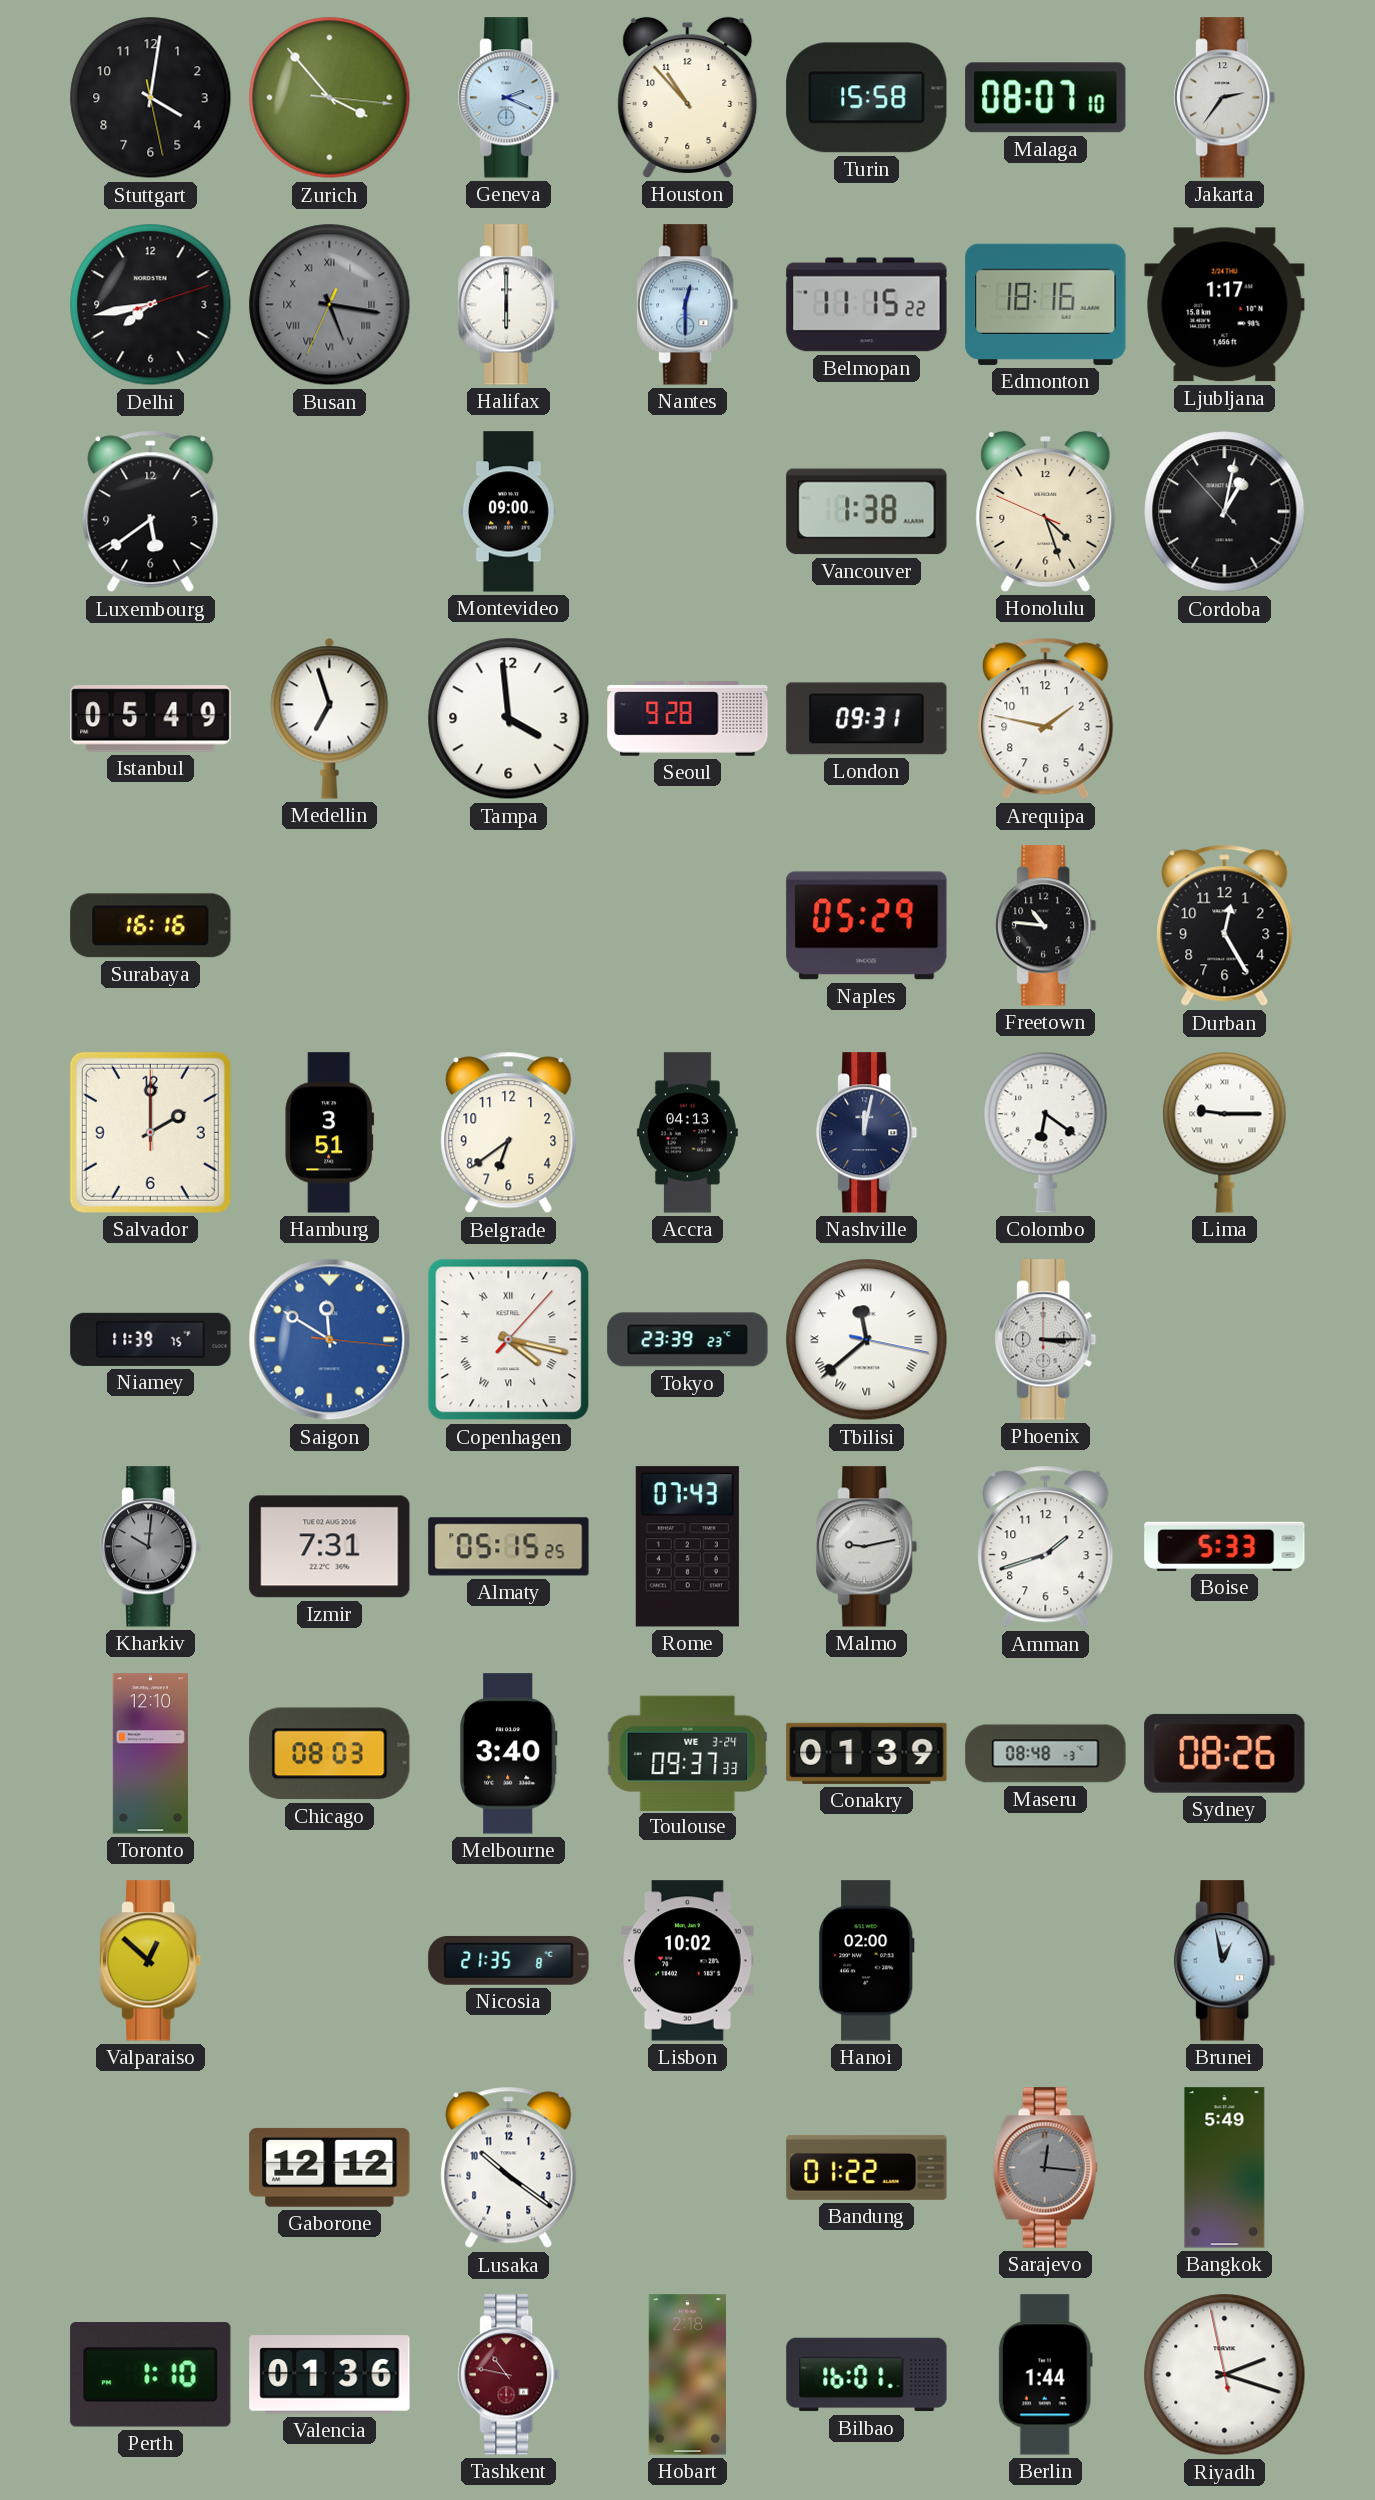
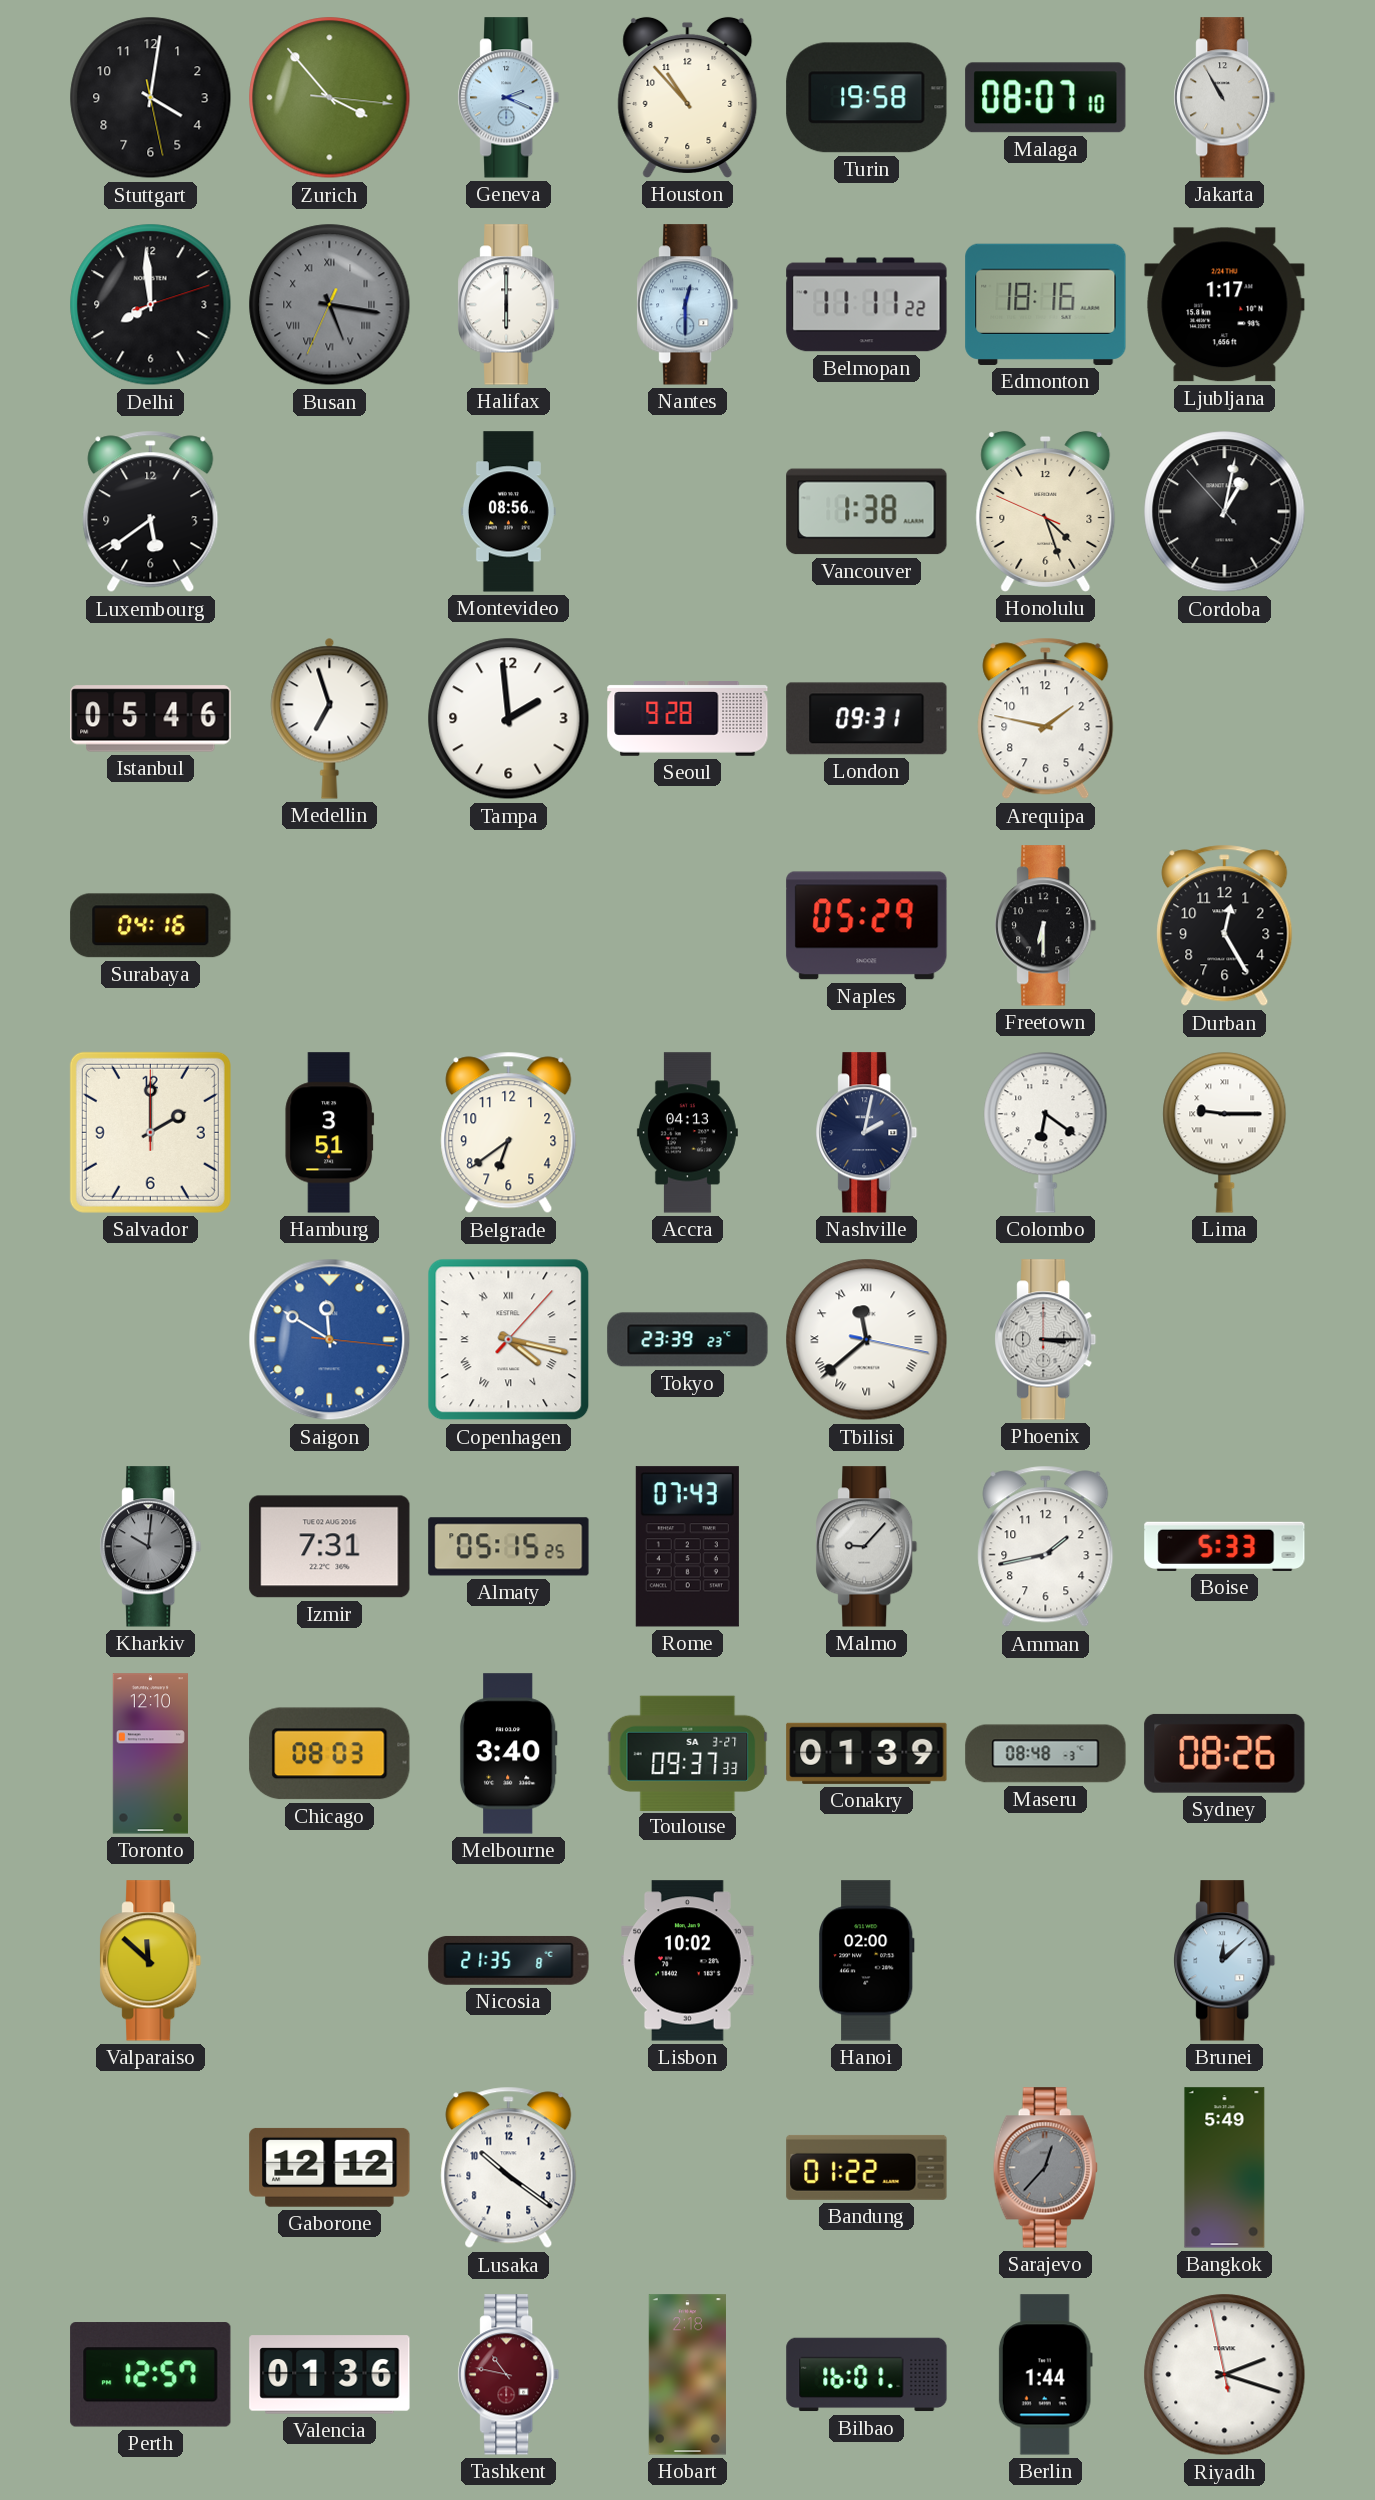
Turin: 15:58 -> 19:58
Jakarta: 2:36 -> 10:55
Delhi: 7:43 -> 7:59
Belmopan: 11:15 -> 11:11
Montevideo: 09:00 -> 08:56
Istanbul: 05:49 -> 05:46
Tampa: 3:59 -> 1:59
Surabaya: 16:16 -> 04:16
Freetown: 10:46 -> 6:30
Nashville: 12:02 -> 2:02
Niamey: 11:39 -> none
Malmo: 9:13 -> 9:07
Amman: 1:42 -> 1:43
Toulouse date: WE 3-24 -> SA 3-27
Valparaiso: 12:52 -> 11:52
Brunei: 12:58 -> 12:08
Sarajevo: 12:16 -> 12:37
Perth: 1:10 -> 12:57
